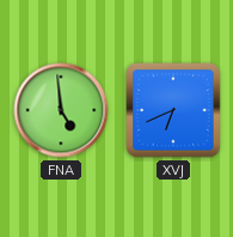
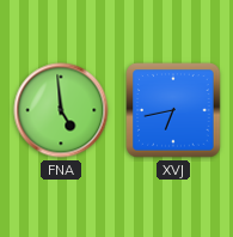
XVJ: 6:41 -> 6:43
